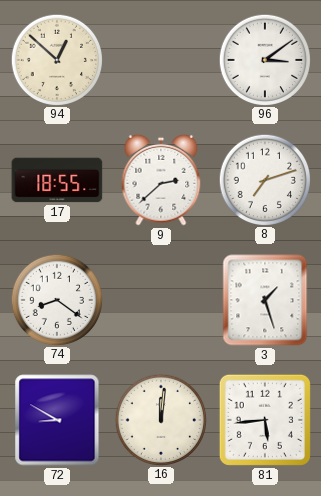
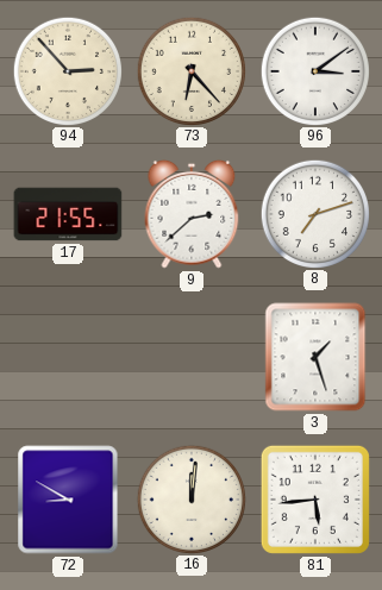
94: 12:52 -> 2:53
73: none -> 6:23
17: 18:55 -> 21:55
74: 8:21 -> none
